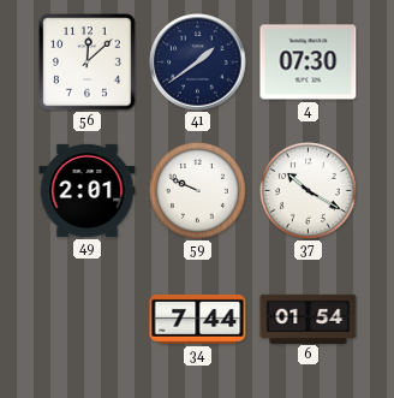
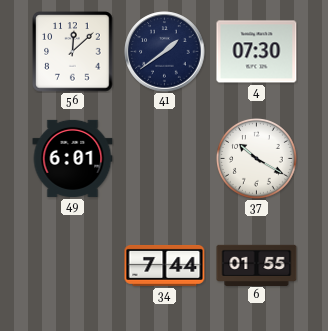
49: 2:01 -> 6:01
59: 9:49 -> none
6: 01:54 -> 01:55
